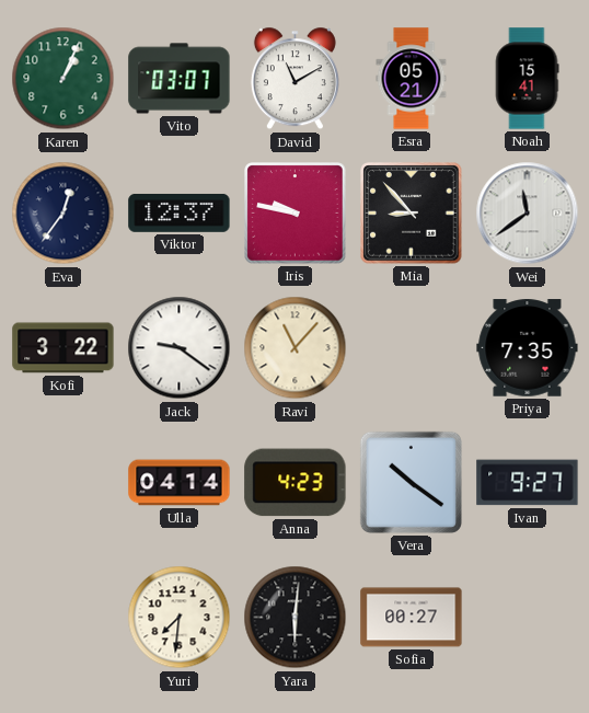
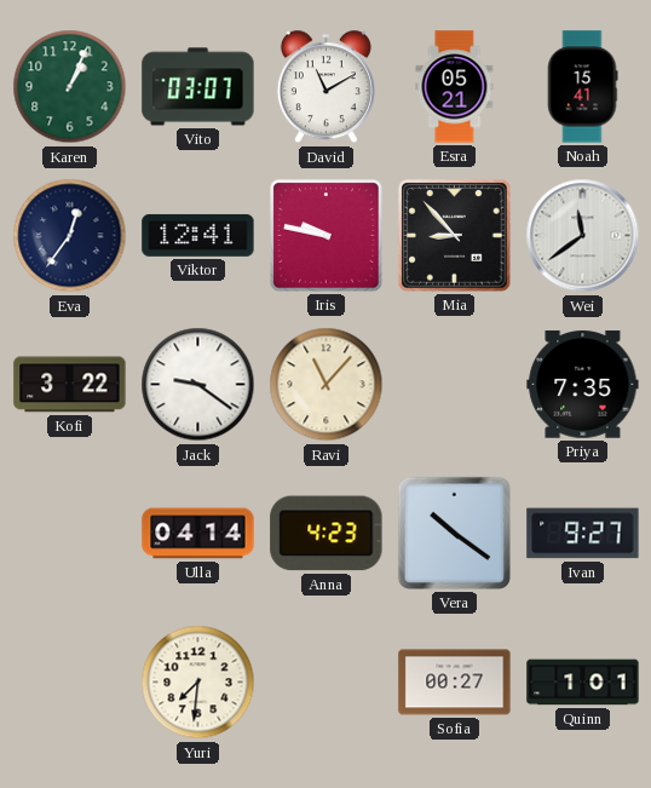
Viktor: 12:37 -> 12:41
Yara: 6:01 -> none
Quinn: none -> 1:01
